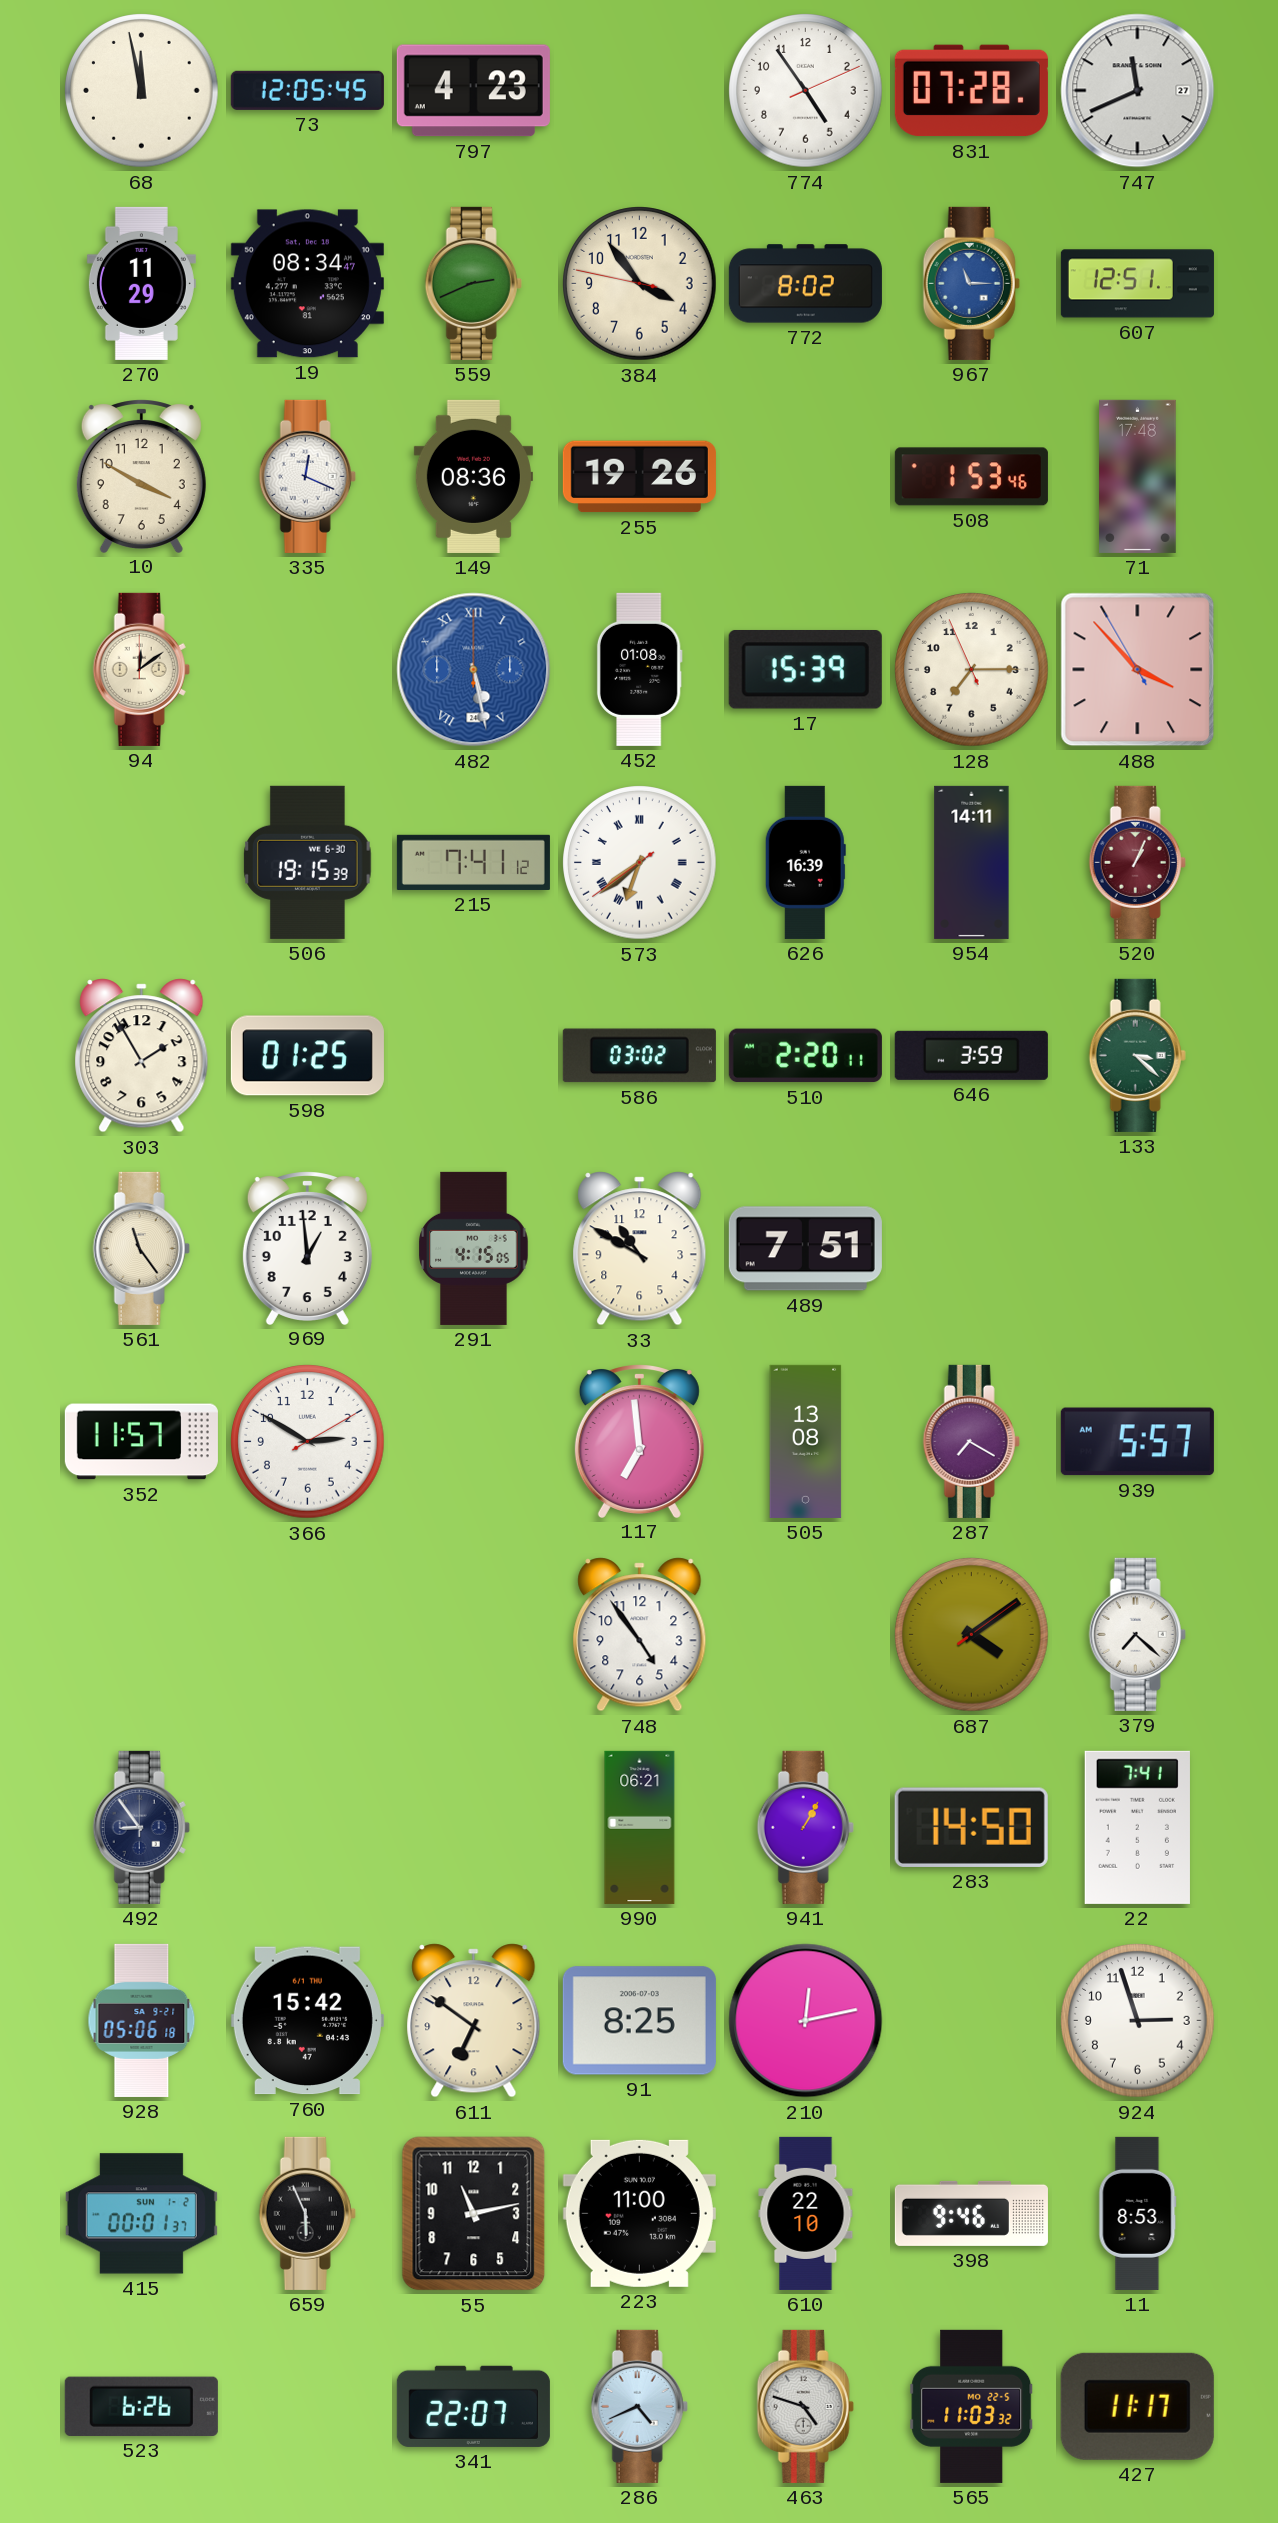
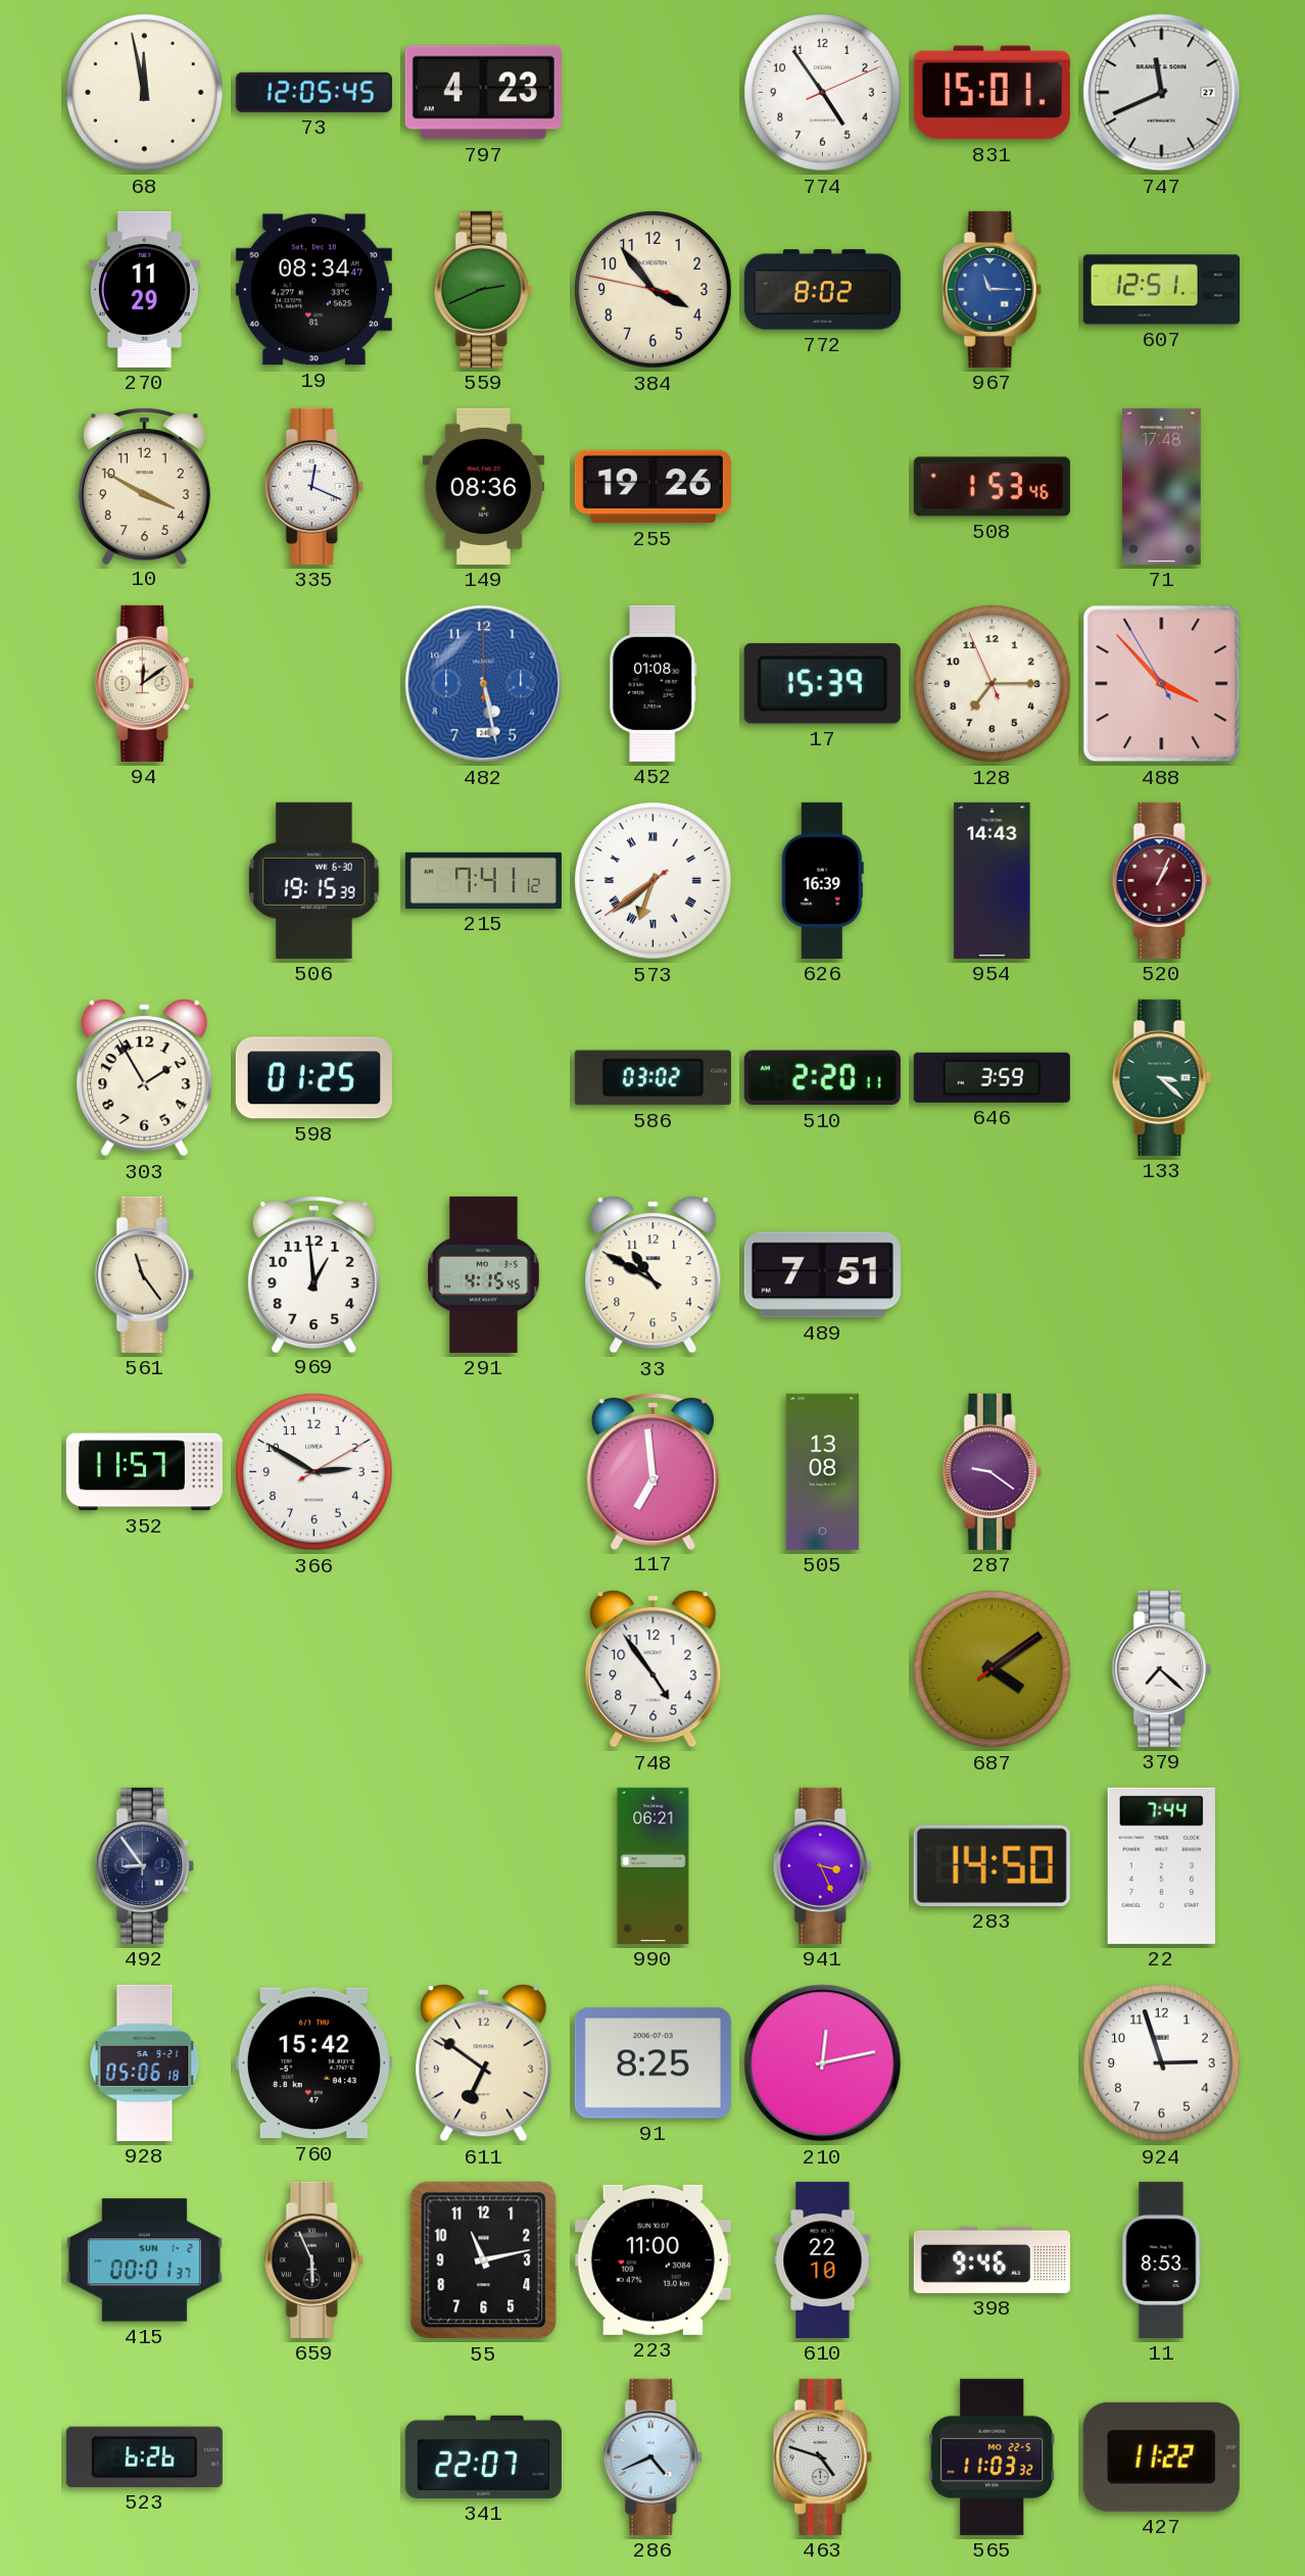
831: 07:28 -> 15:01
482 numerals: Roman -> Arabic
954: 14:11 -> 14:43
291: 4:15:05 -> 4:15:45
287: 7:20 -> 9:21
939: 5:57 -> none
941: 1:05 -> 3:26
22: 7:41 -> 7:44
427: 11:17 -> 11:22
